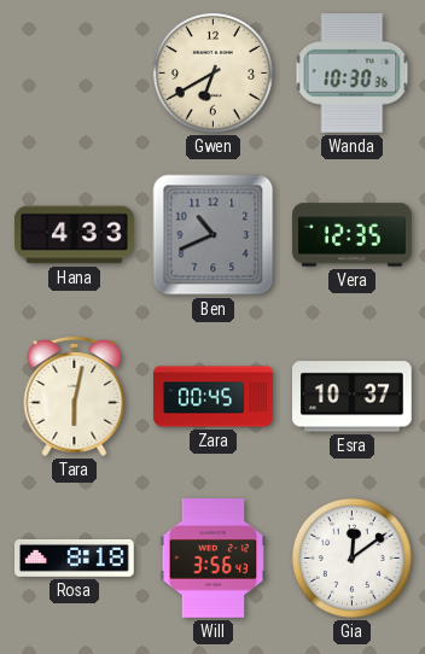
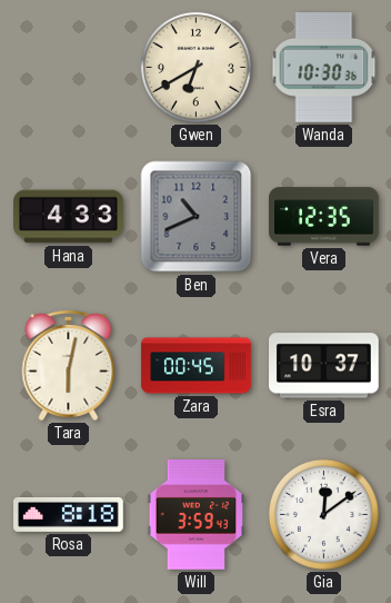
Will: 3:56 -> 3:59
